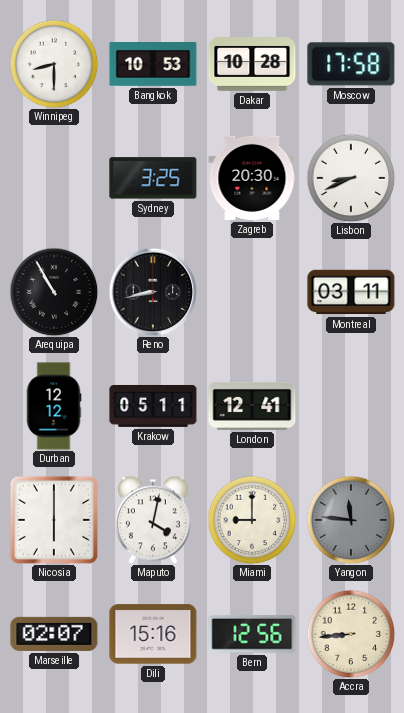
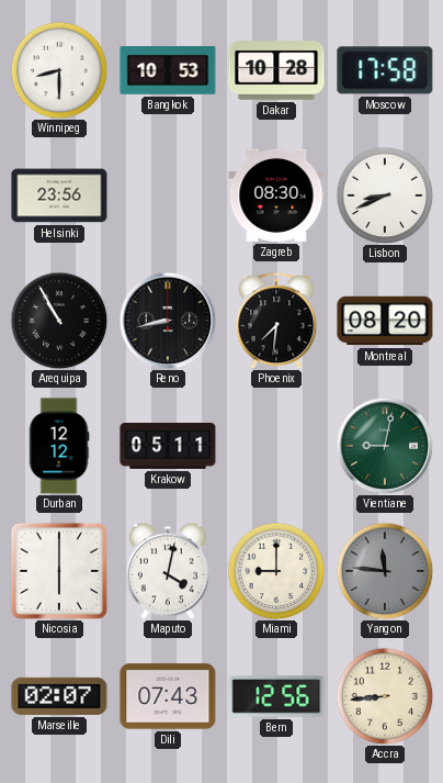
Helsinki: none -> 23:56
Sydney: 3:25 -> none
Zagreb: 20:30 -> 08:30
Phoenix: none -> 7:31
Montreal: 03:11 -> 08:20
London: 12:41 -> none
Vientiane: none -> 9:02
Dili: 15:16 -> 07:43
